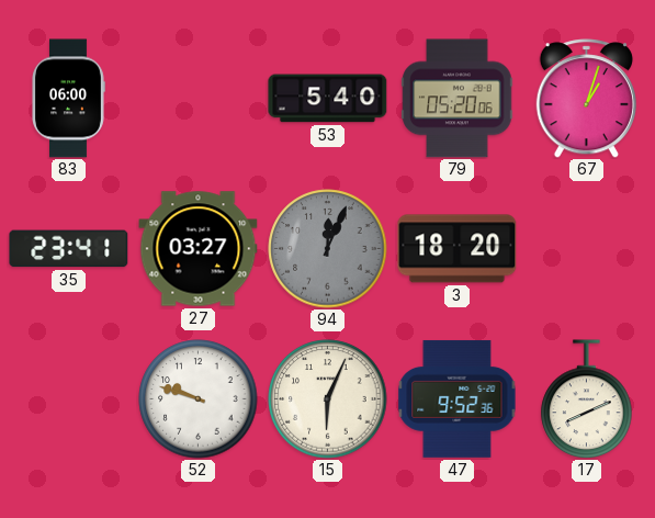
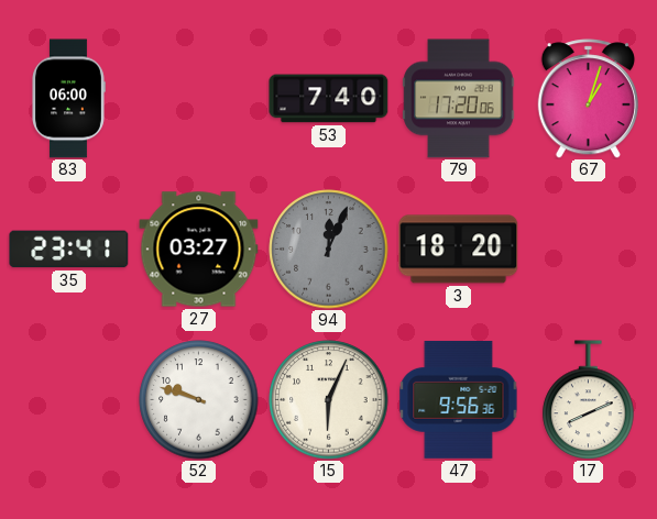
53: 5:40 -> 7:40
79: 05:20 -> 17:20
47: 9:52 -> 9:56
